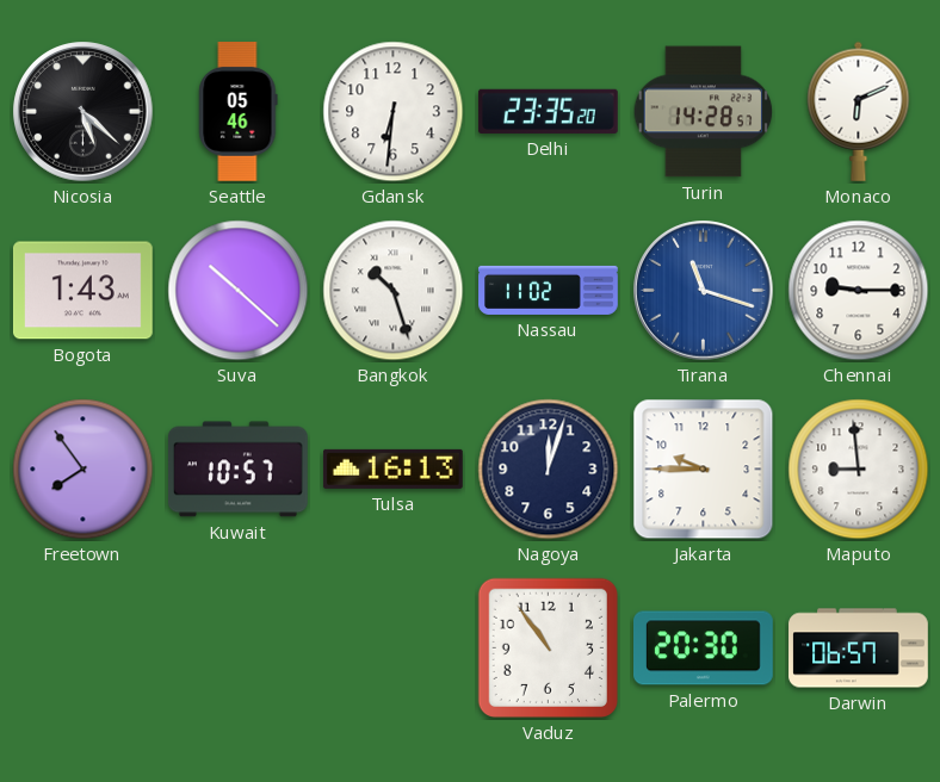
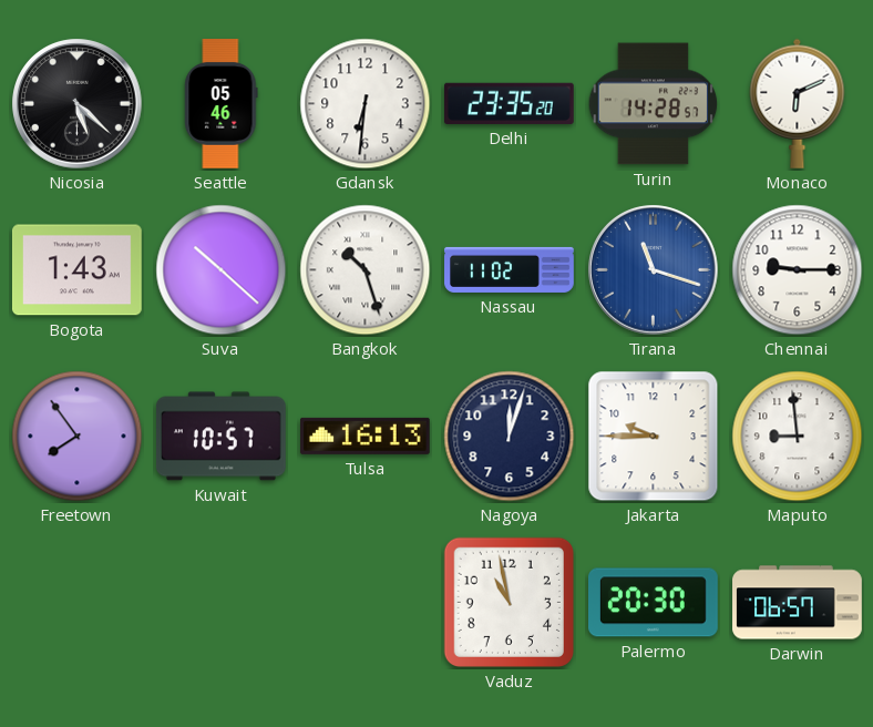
Vaduz: 10:54 -> 10:58
